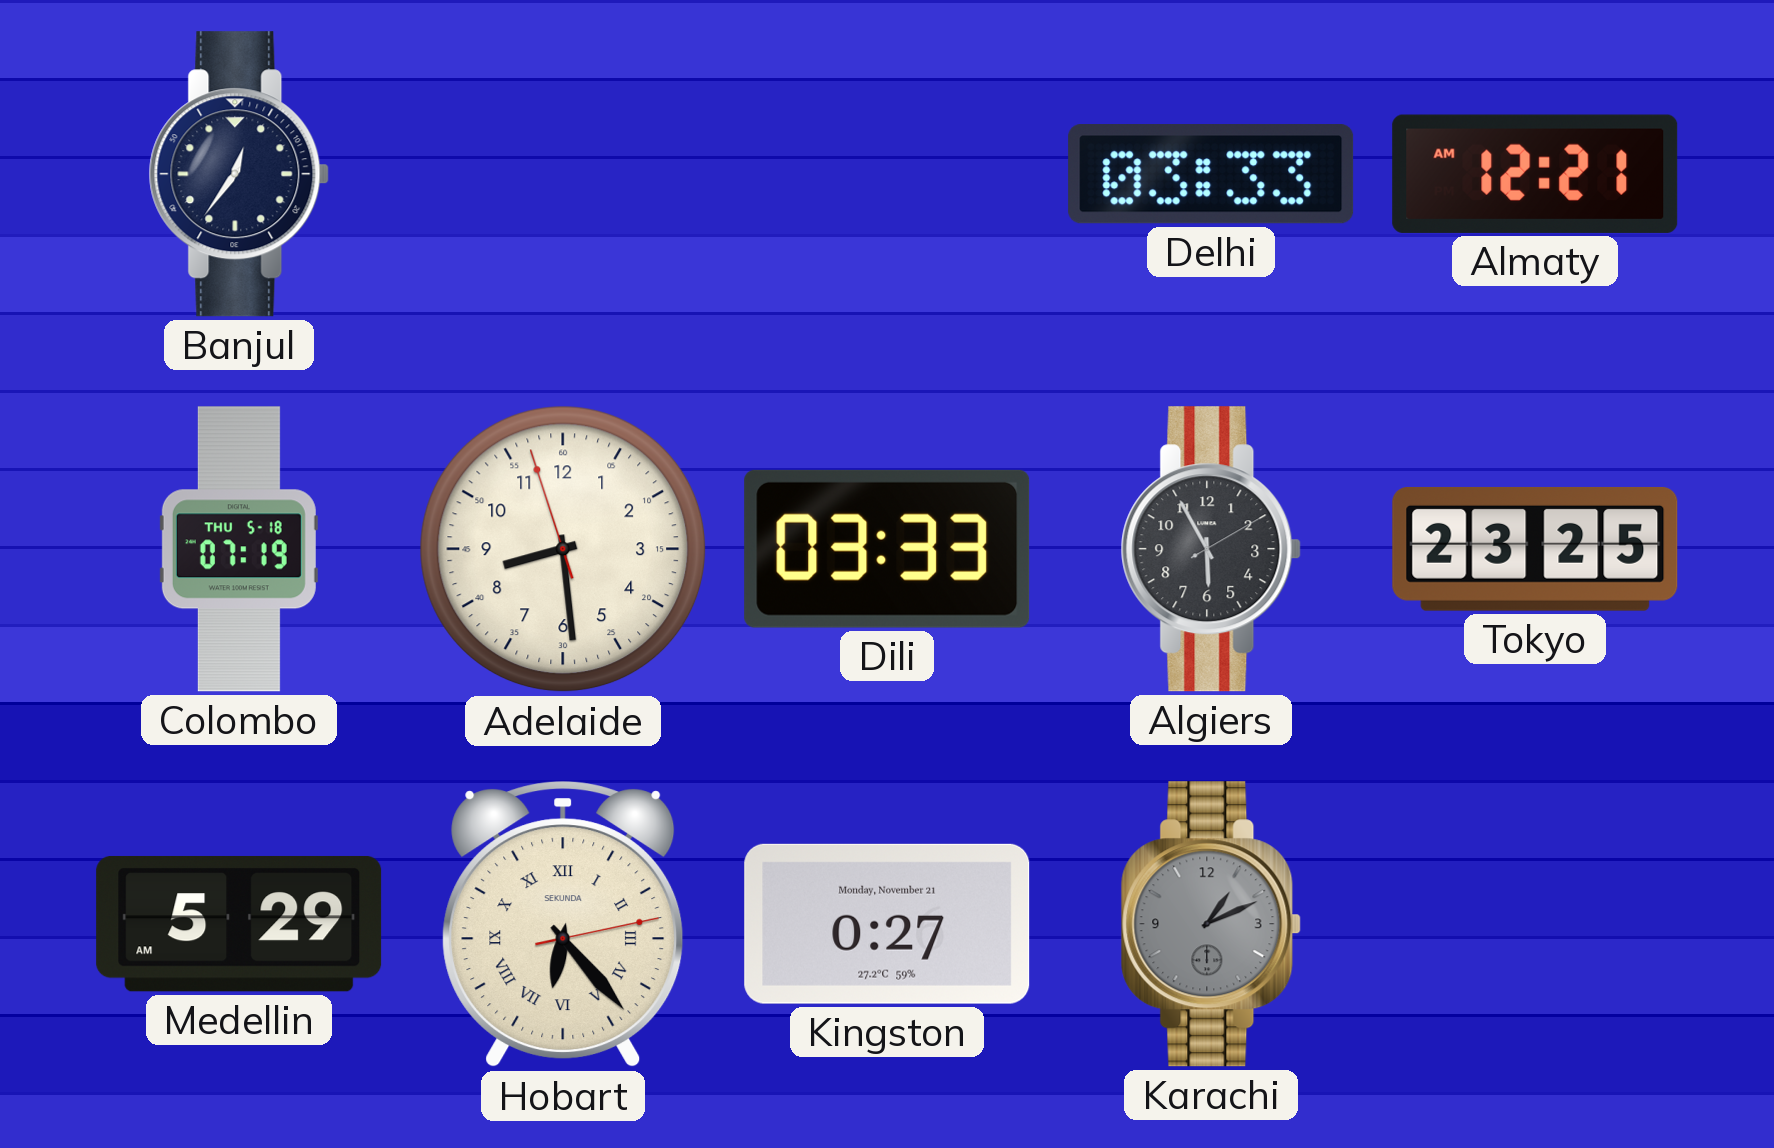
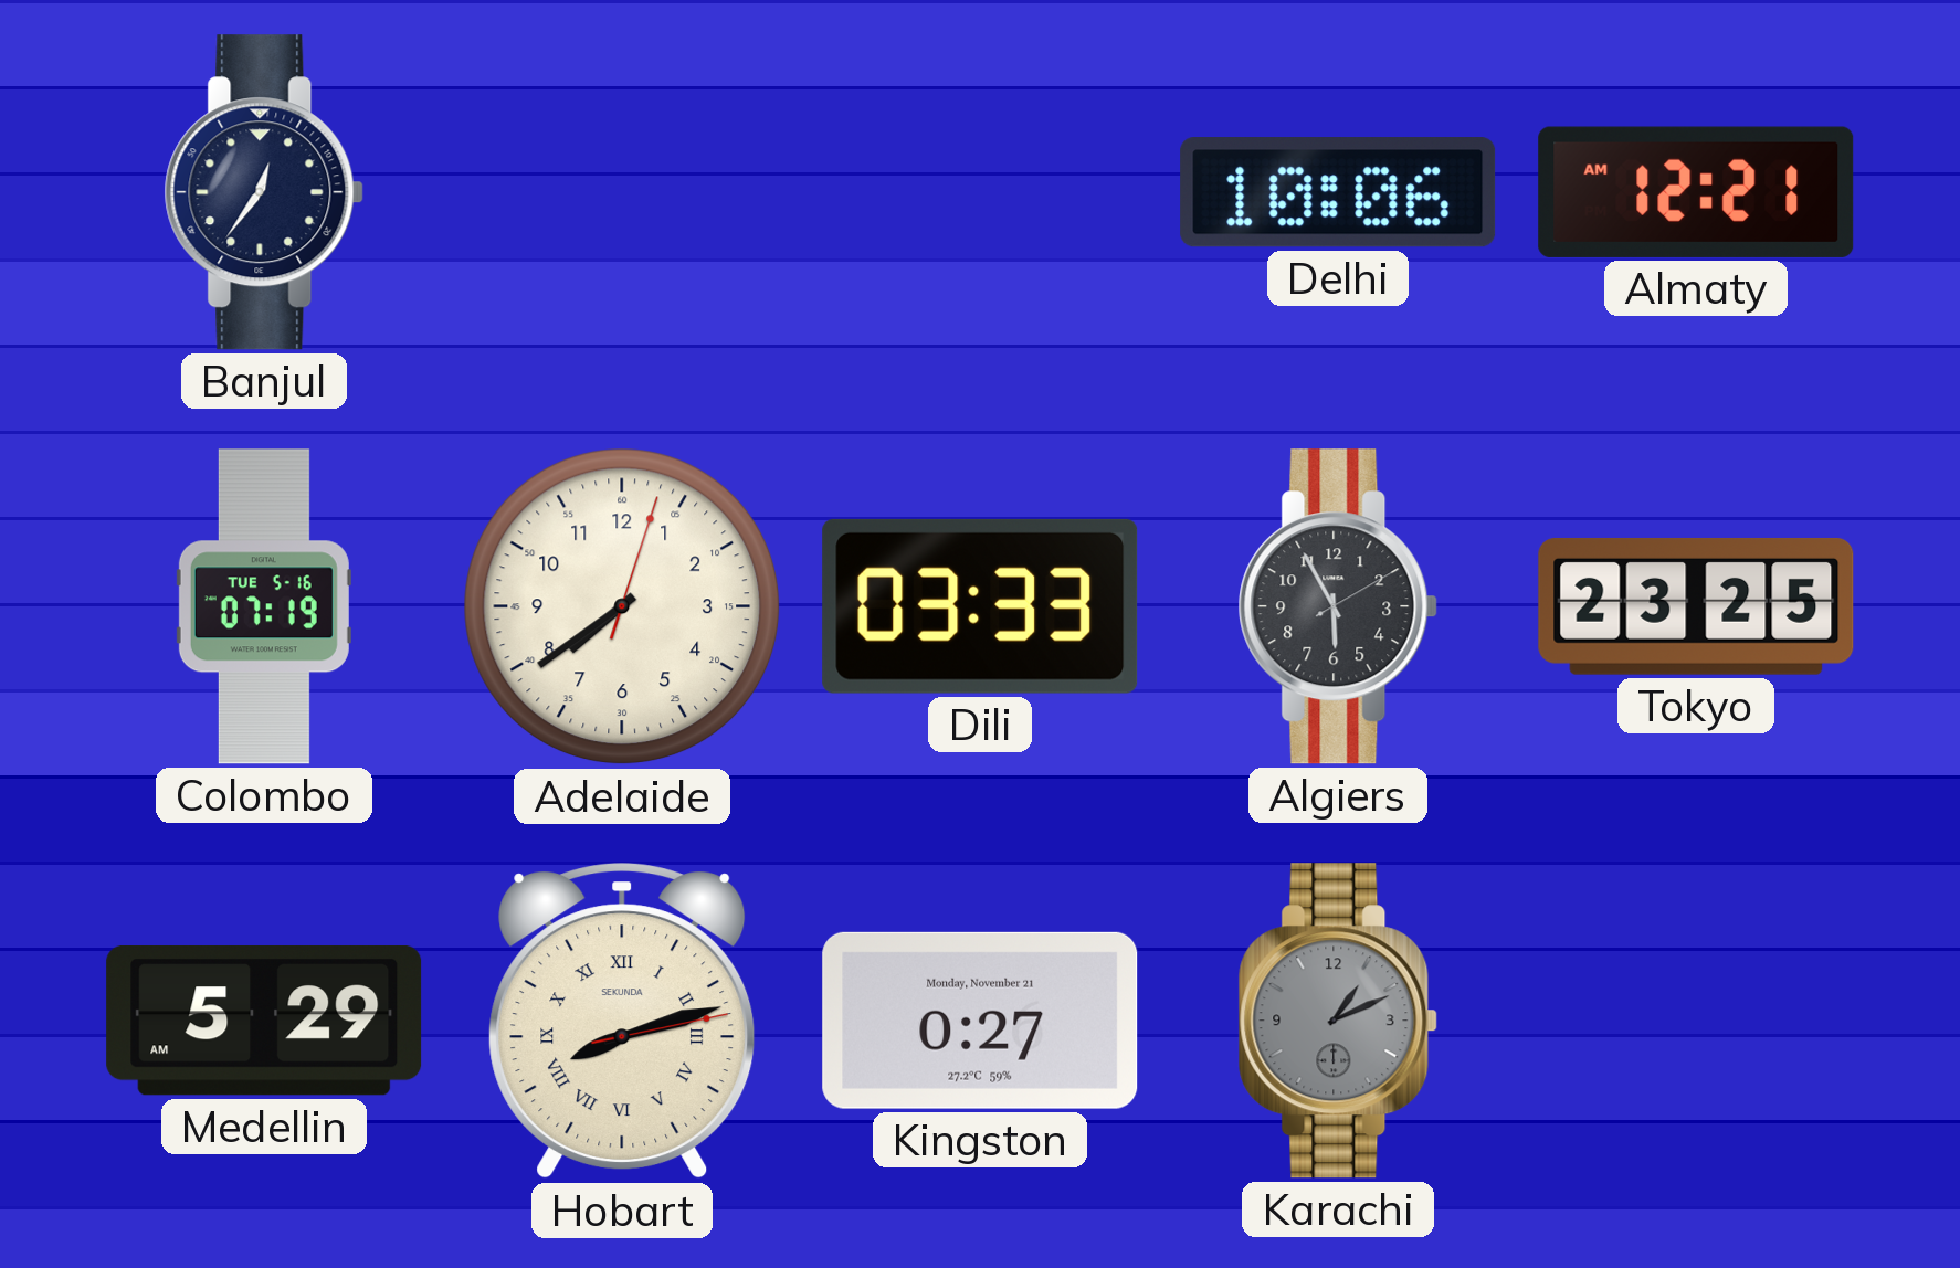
Delhi: 03:33 -> 10:06
Colombo date: THU 5-18 -> TUE 5-16
Adelaide: 8:28 -> 7:39
Hobart: 6:23 -> 8:12
